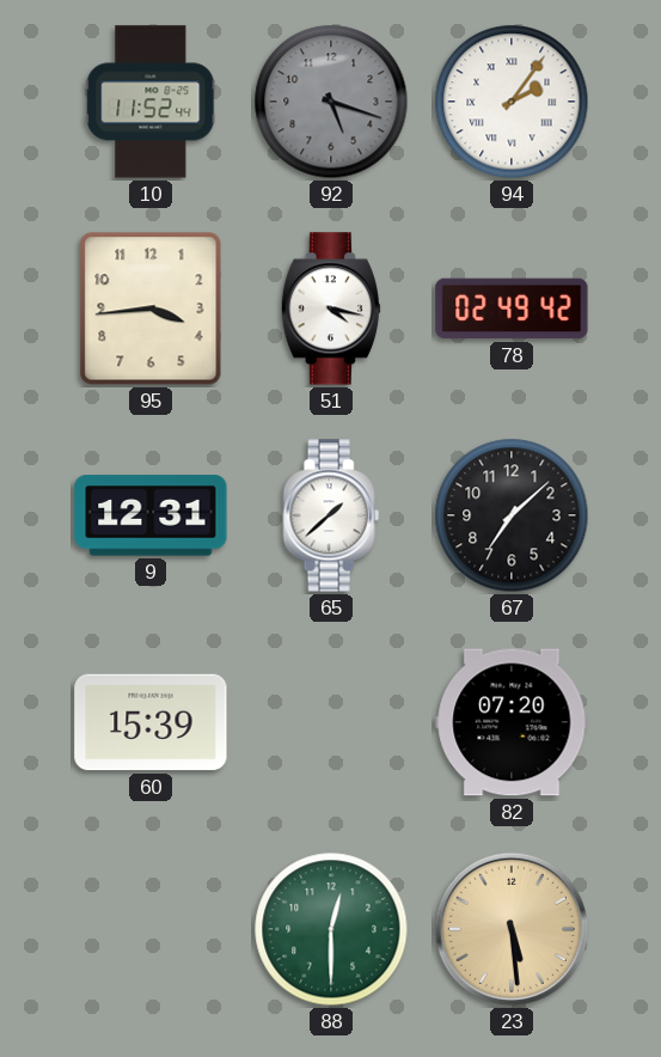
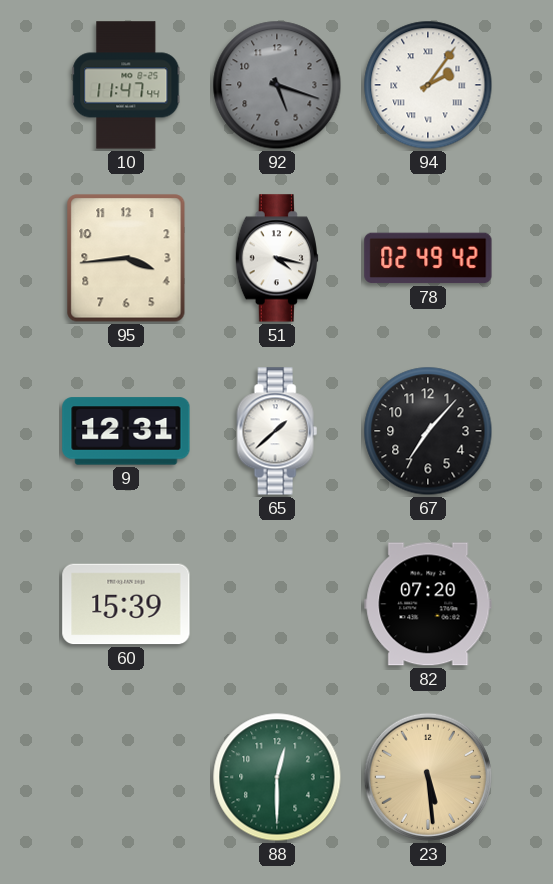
10: 11:52 -> 11:47
67: 7:08 -> 7:07
